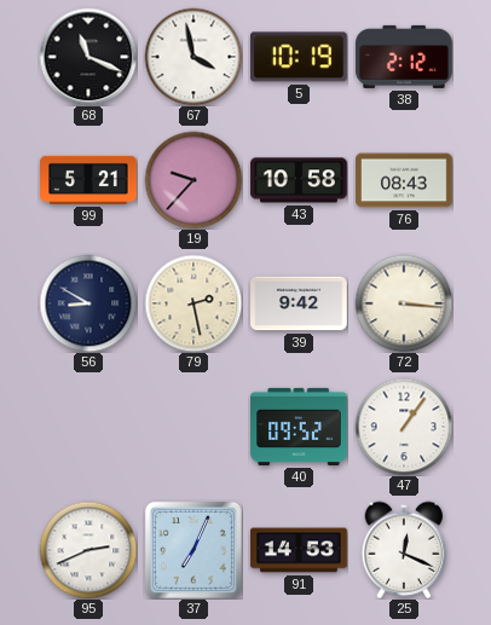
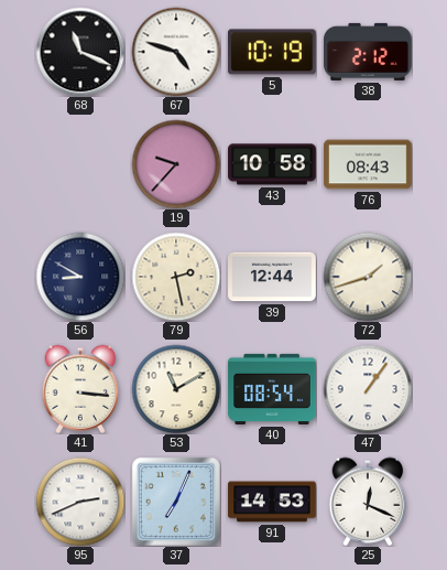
67: 3:58 -> 4:48
99: 5:21 -> none
39: 9:42 -> 12:44
72: 3:16 -> 1:42
41: none -> 3:16
53: none -> 11:10
40: 09:52 -> 08:54
